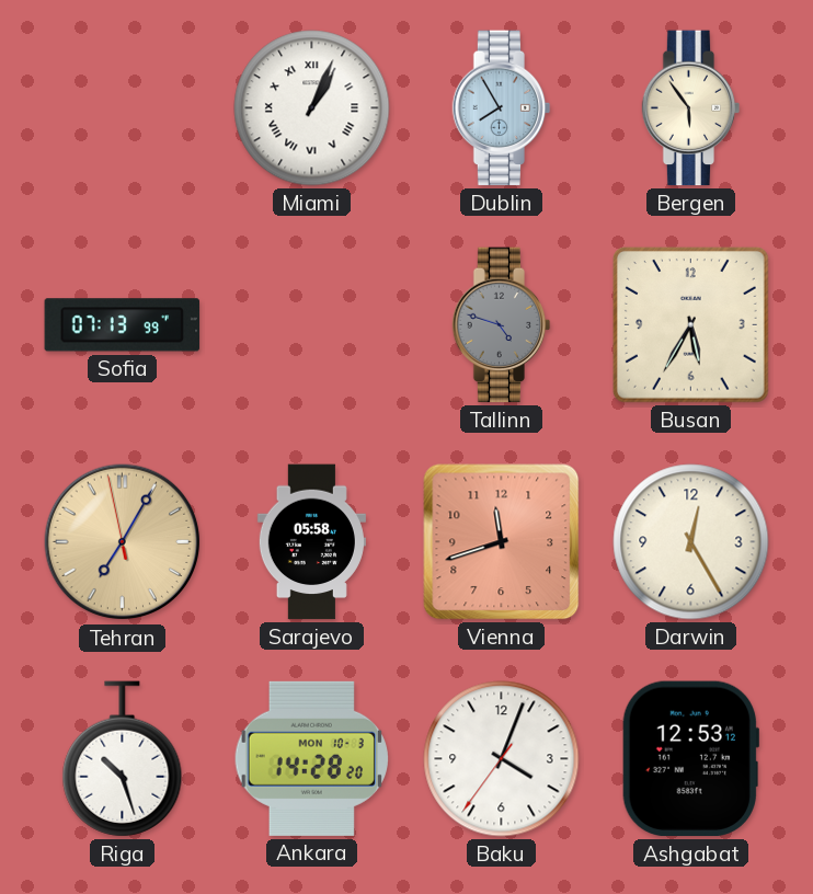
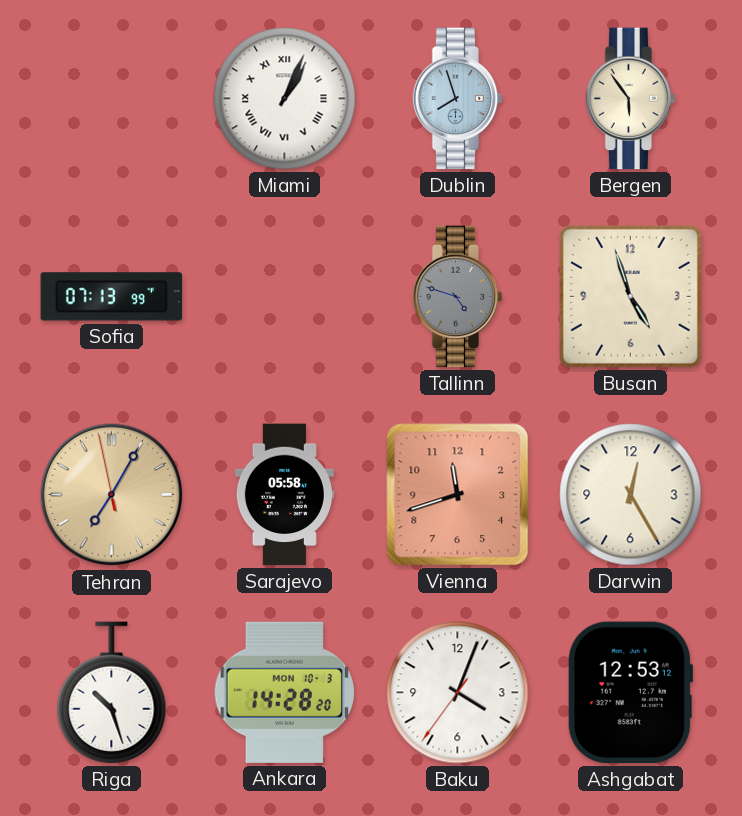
Dublin: 7:55 -> 7:57
Busan: 5:35 -> 4:57
